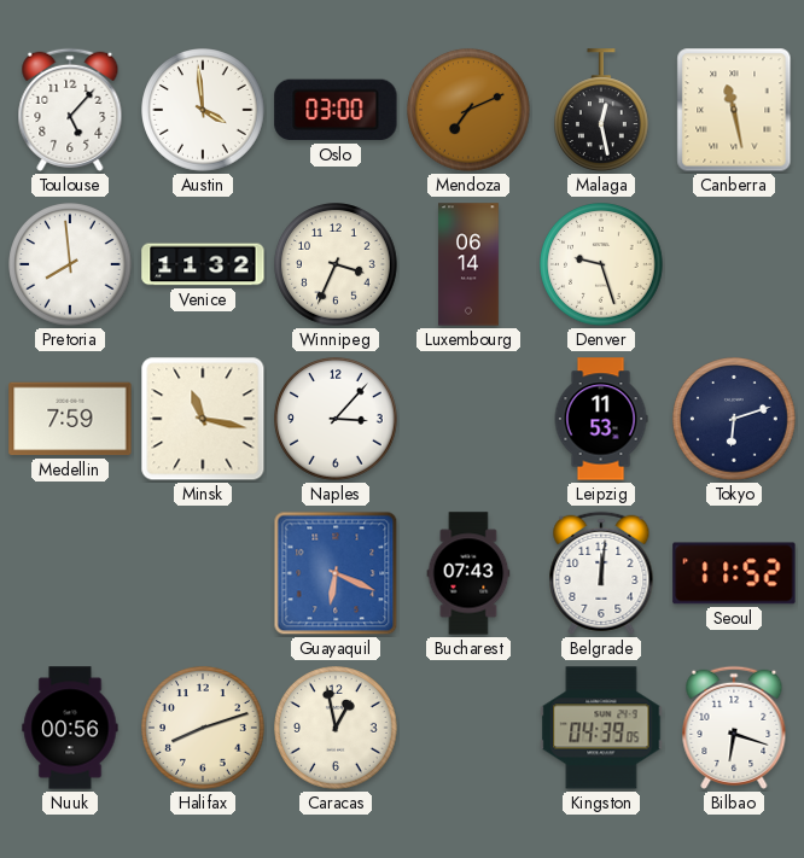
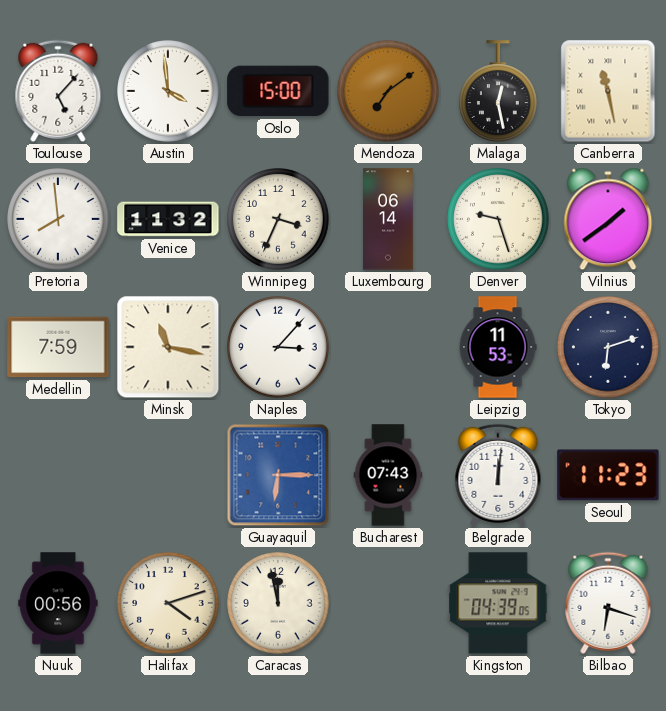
Oslo: 03:00 -> 15:00
Mendoza: 7:11 -> 7:09
Vilnius: none -> 1:39
Guayaquil: 6:19 -> 6:15
Seoul: 11:52 -> 11:23
Halifax: 8:12 -> 4:12
Caracas: 12:58 -> 11:58
